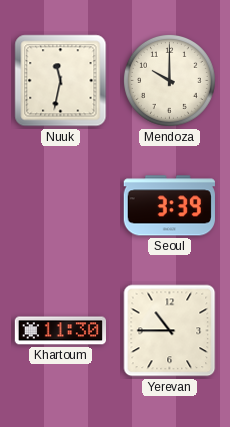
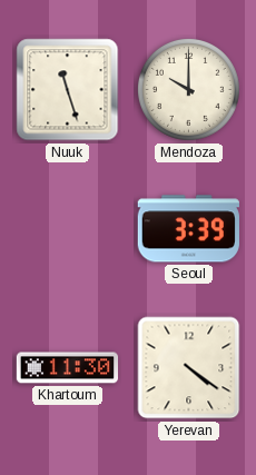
Nuuk: 11:32 -> 11:27
Yerevan: 10:45 -> 4:21
